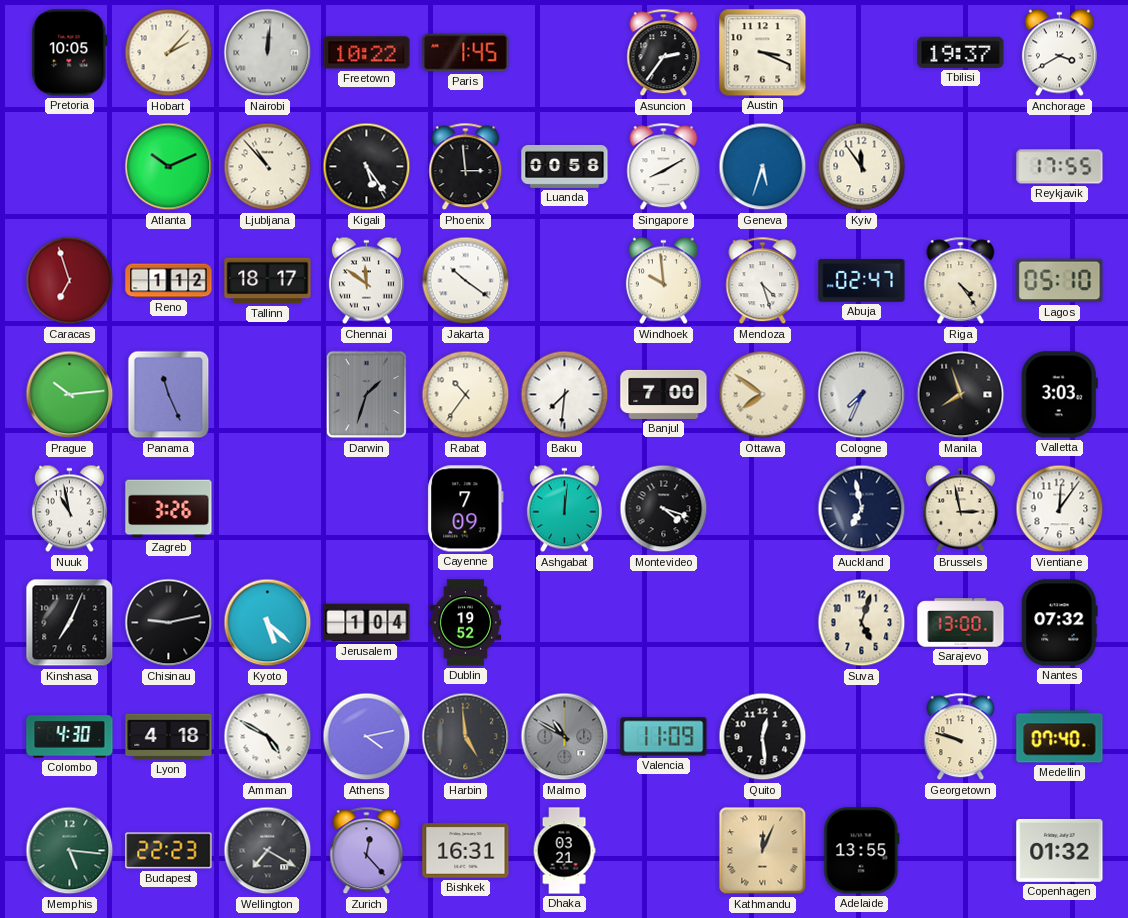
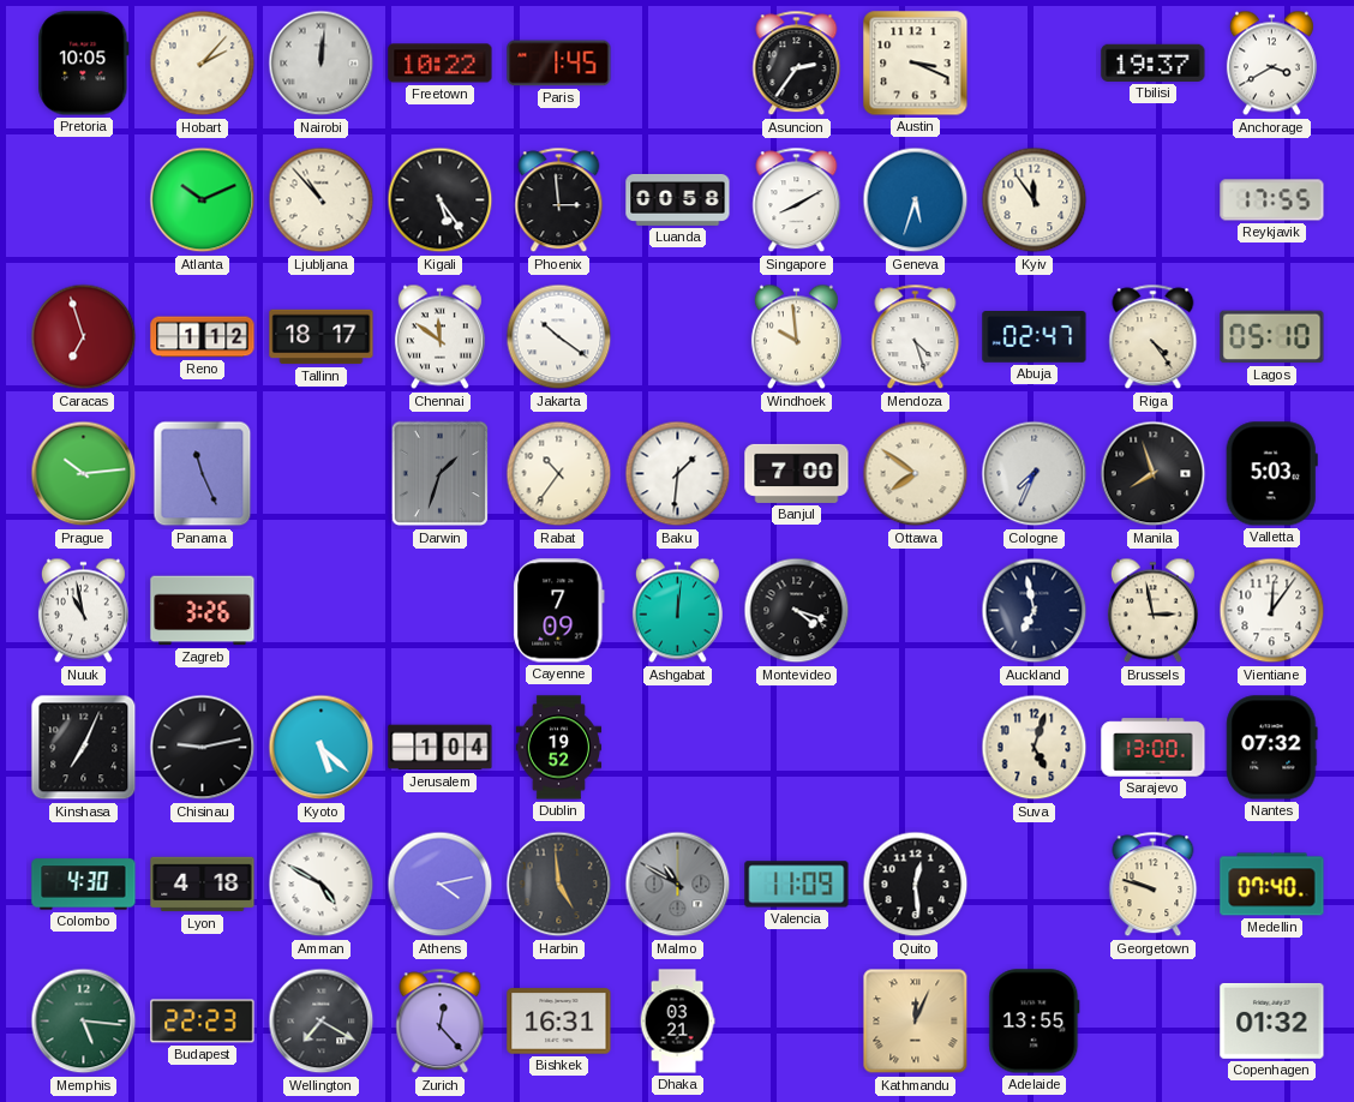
Baku: 7:31 -> 1:31
Valletta: 3:03 -> 5:03
